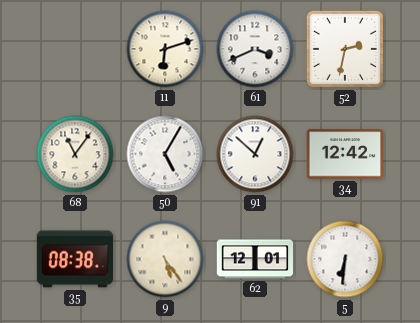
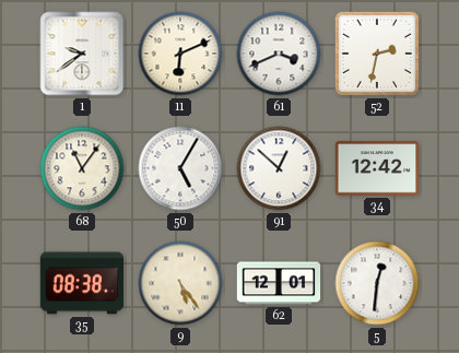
1: none -> 9:39
11: 6:12 -> 6:11
5: 6:31 -> 12:31
